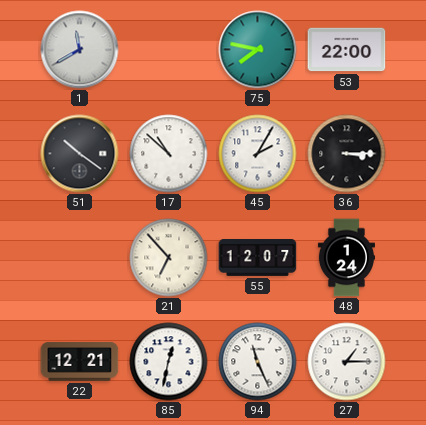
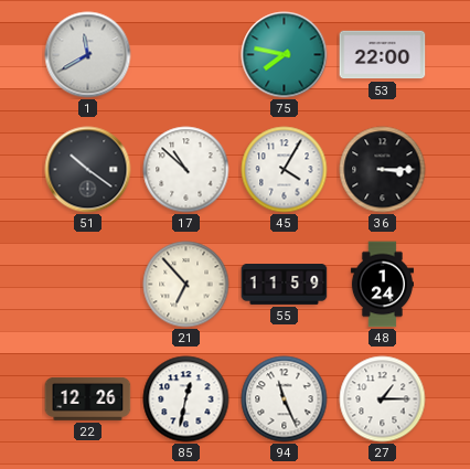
45: 2:05 -> 4:05
55: 12:07 -> 11:59
22: 12:21 -> 12:26
